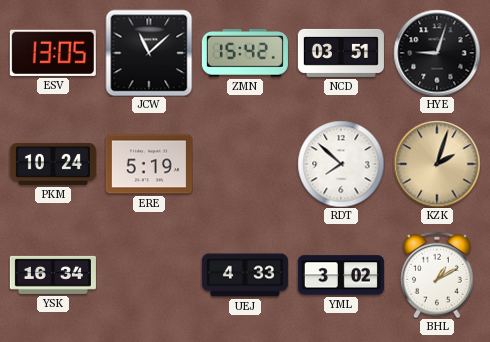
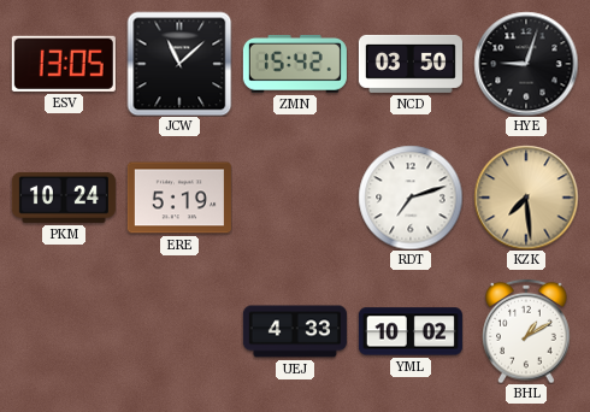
NCD: 03:51 -> 03:50
RDT: 7:52 -> 7:12
KZK: 2:03 -> 7:29
YSK: 16:34 -> none
YML: 3:02 -> 10:02
